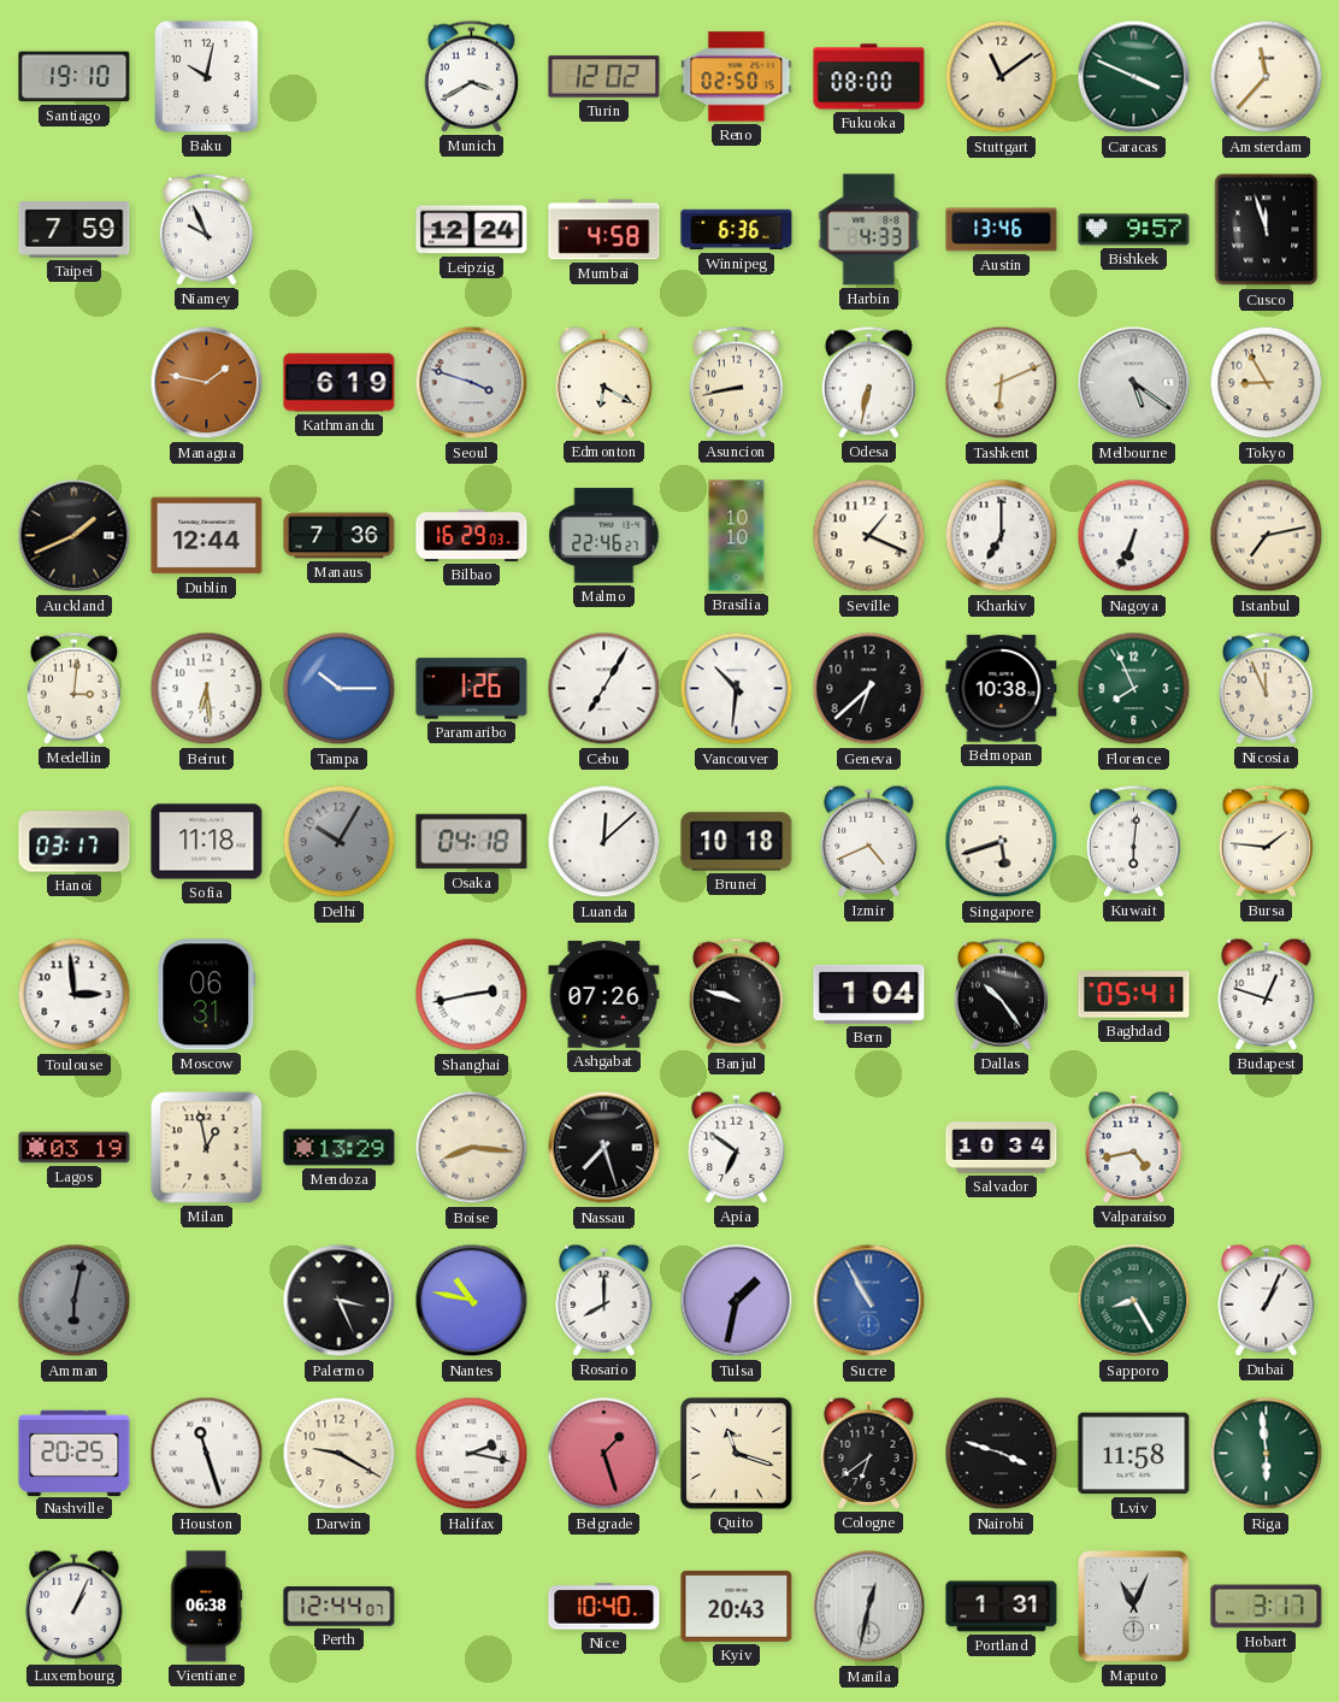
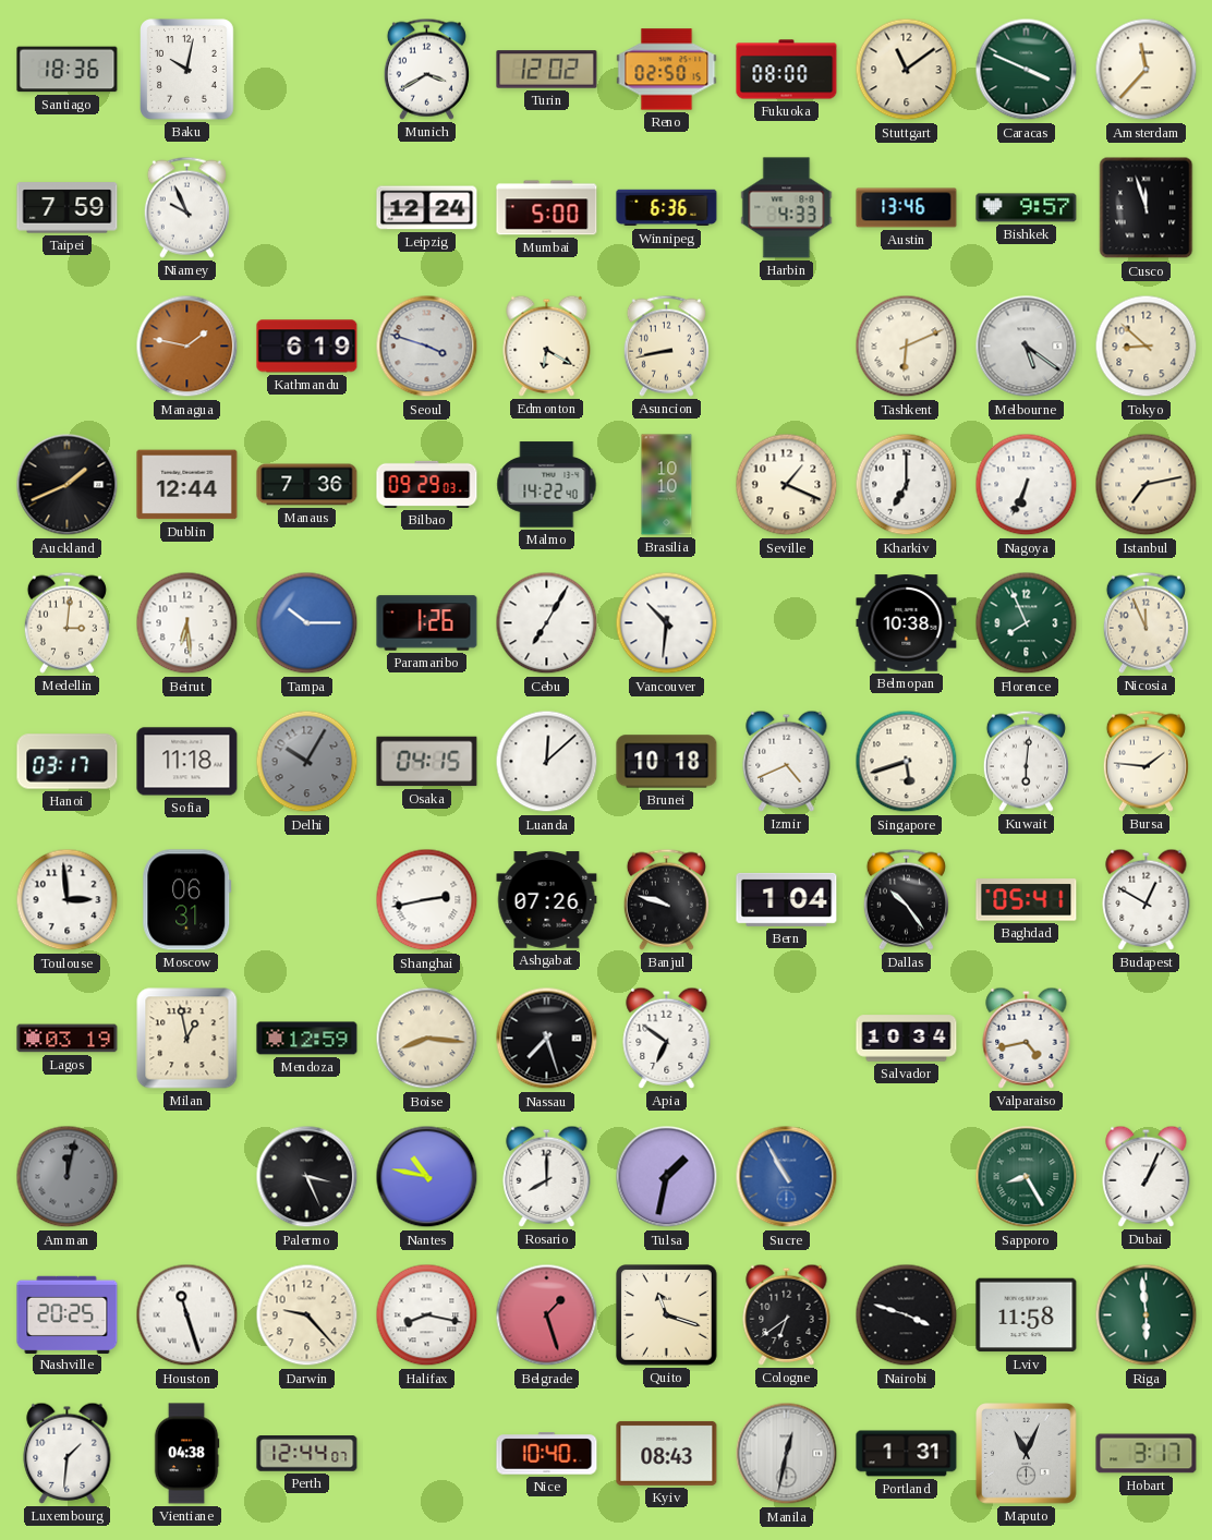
Santiago: 19:10 -> 18:36
Mumbai: 4:58 -> 5:00
Odesa: 6:32 -> none
Tokyo: 8:55 -> 8:52
Bilbao: 16:29 -> 09:29
Malmo: 22:46 -> 14:22
Geneva: 6:38 -> none
Osaka: 04:18 -> 04:15
Budapest: 12:48 -> 12:50
Mendoza: 13:29 -> 12:59
Amman: 6:02 -> 12:02
Darwin: 9:20 -> 9:23
Halifax: 2:17 -> 8:17
Luxembourg: 1:04 -> 1:31
Vientiane: 06:38 -> 04:38
Kyiv: 20:43 -> 08:43
